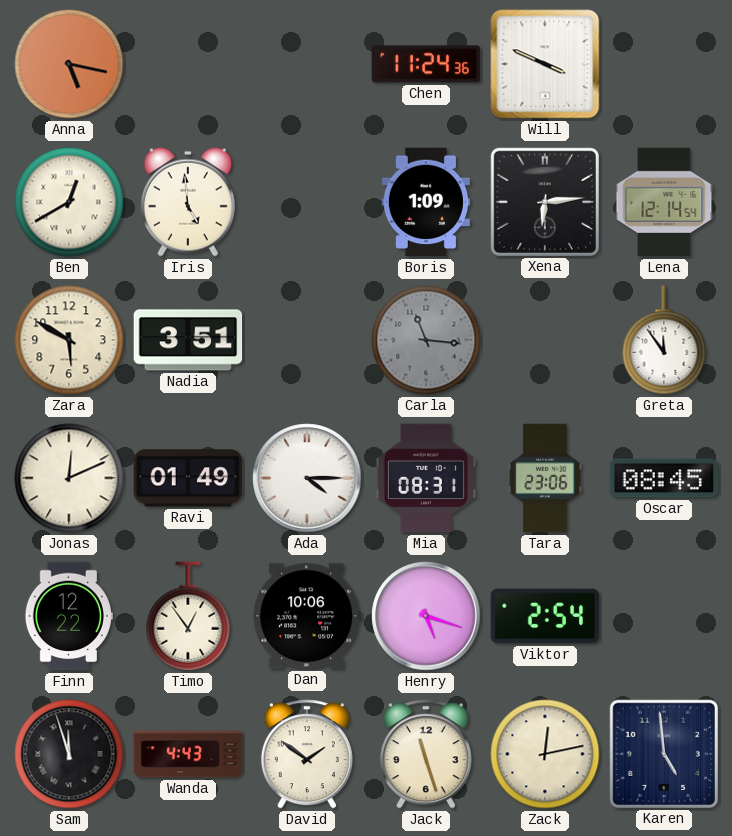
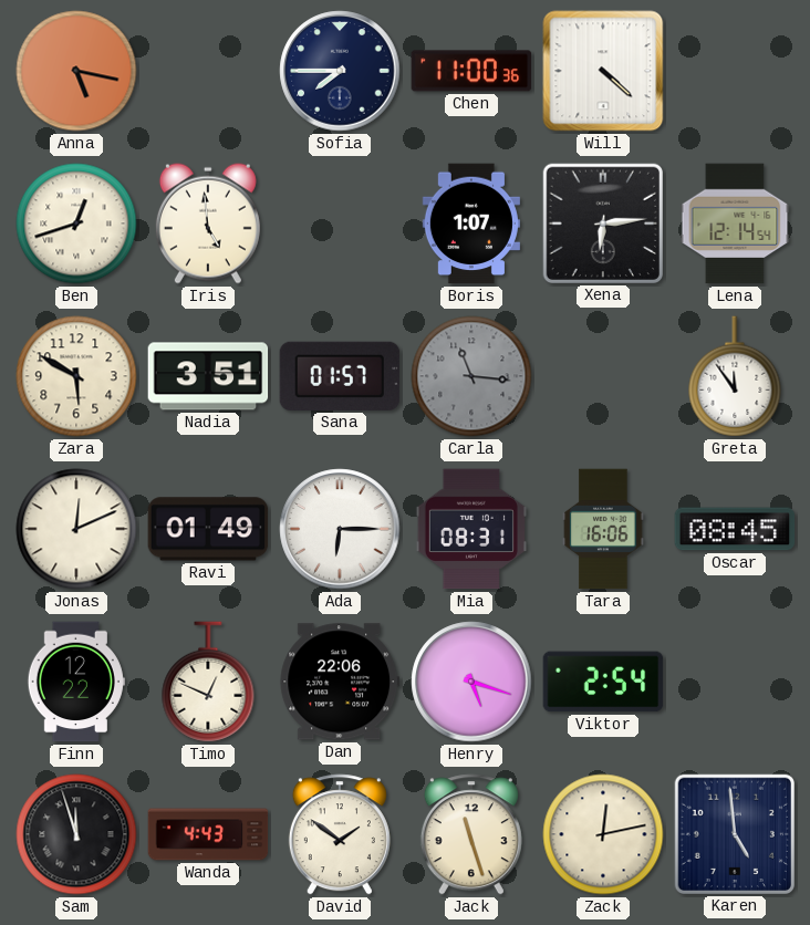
Sofia: none -> 7:45
Chen: 11:24 -> 11:00
Will: 3:49 -> 4:22
Ben: 12:40 -> 12:42
Boris: 1:09 -> 1:07
Sana: none -> 01:57
Ada: 4:15 -> 6:15
Tara: 23:06 -> 16:06
Timo: 12:54 -> 12:49
Dan: 10:06 -> 22:06
